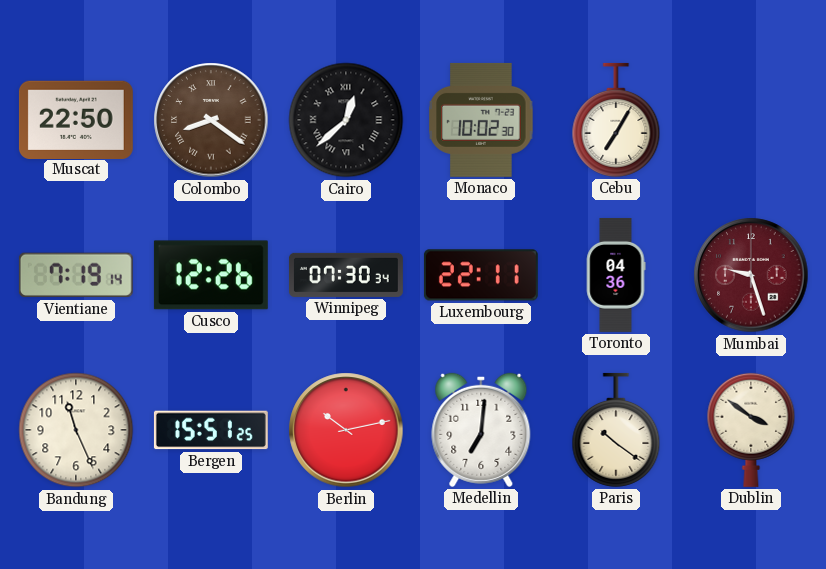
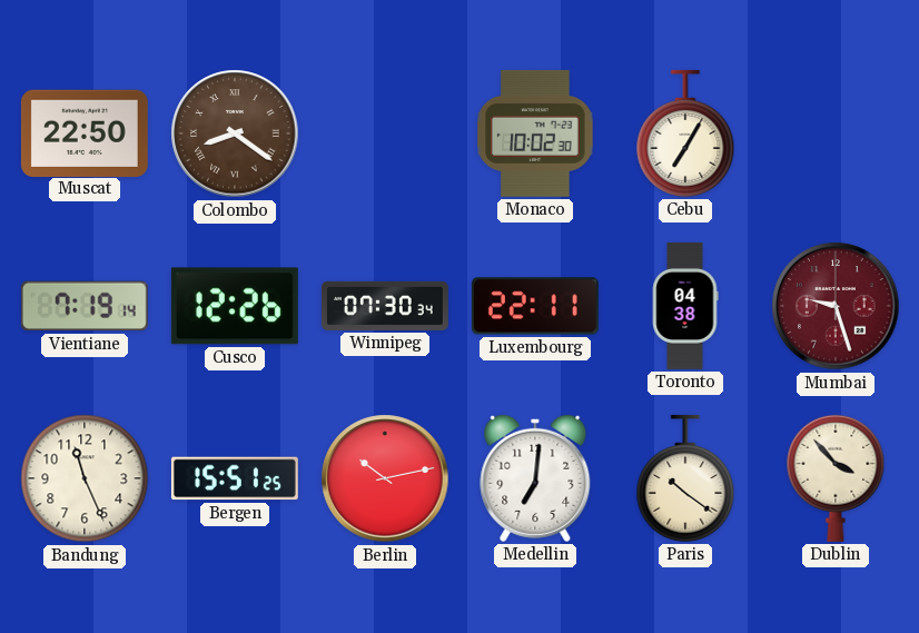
Cairo: 12:38 -> none
Toronto: 04:36 -> 04:38
Dublin: 3:51 -> 3:53
